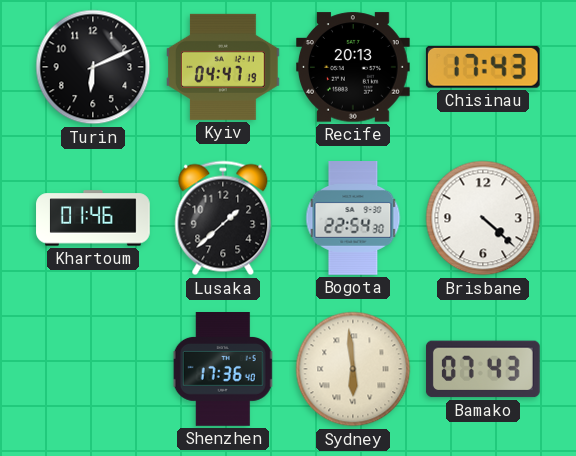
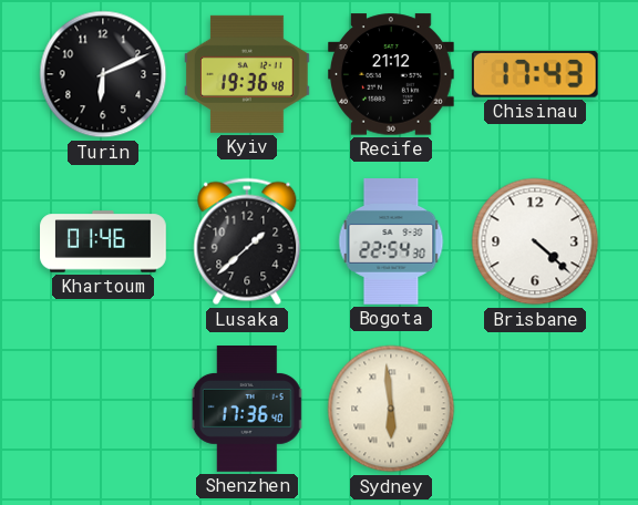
Kyiv: 04:47 -> 19:36
Recife: 20:13 -> 21:12
Bamako: 07:43 -> none
